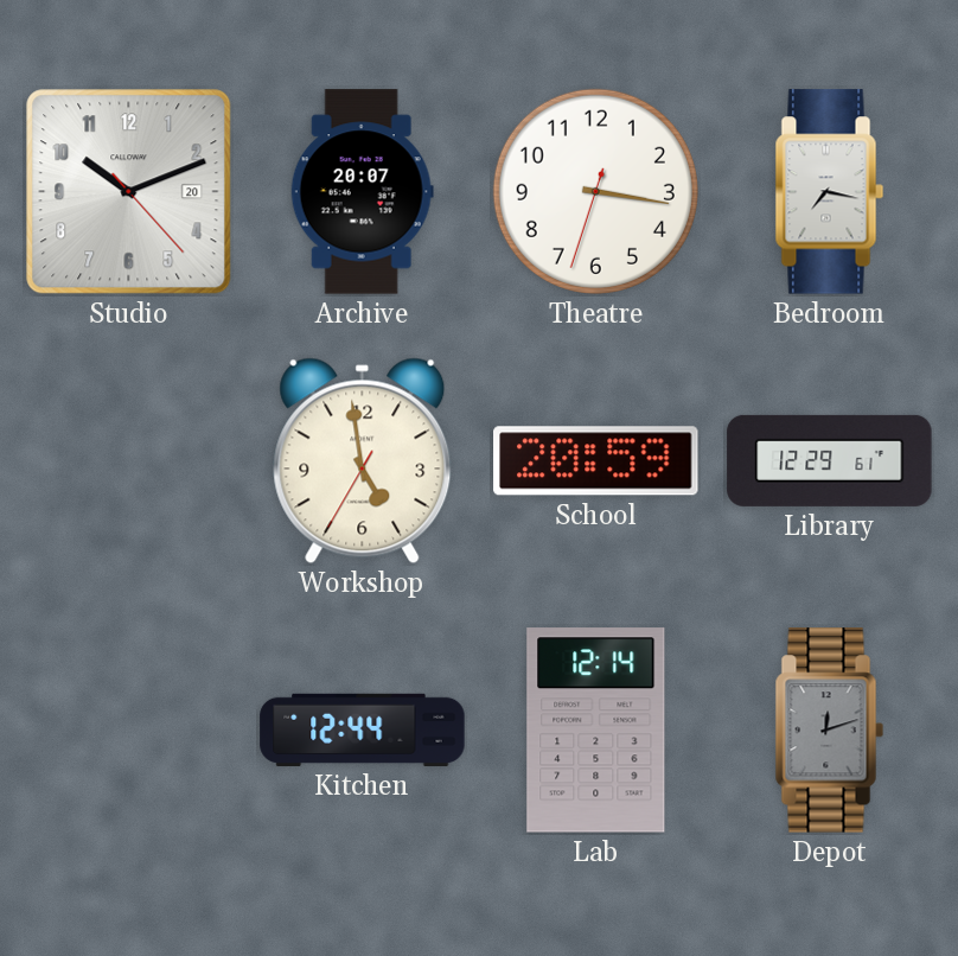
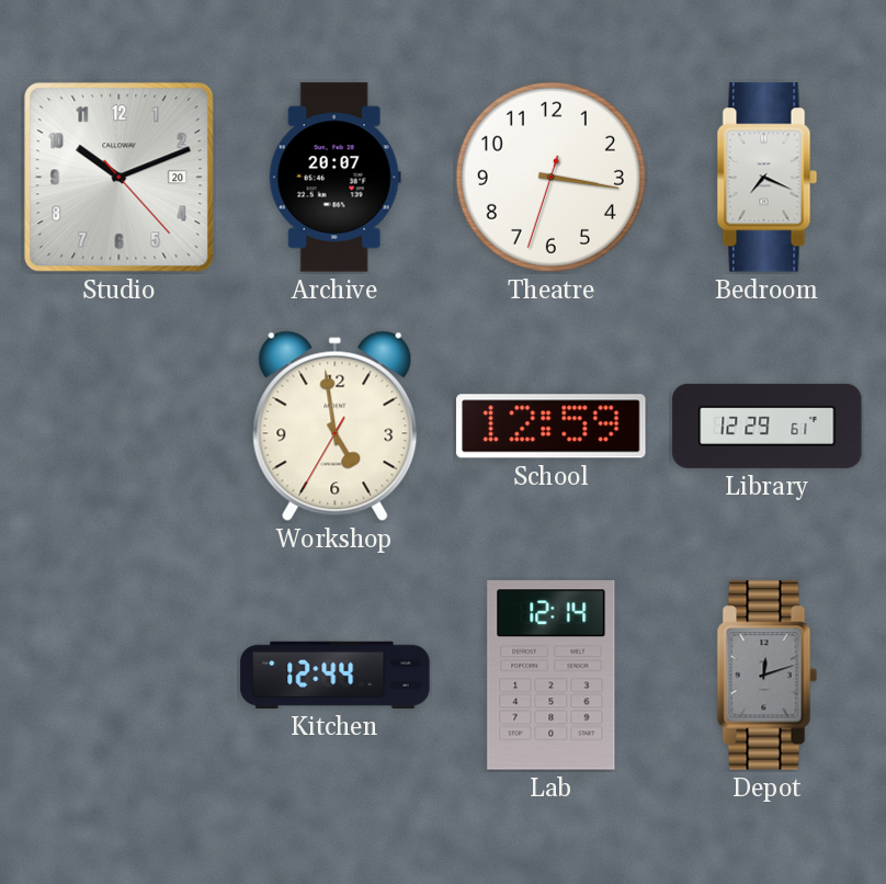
Bedroom: 7:17 -> 7:19
School: 20:59 -> 12:59
